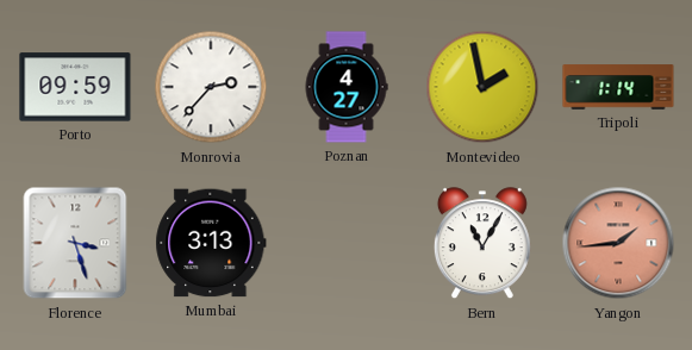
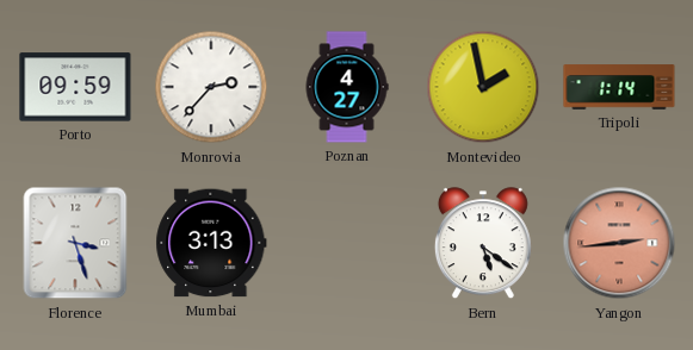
Bern: 11:05 -> 5:21
Yangon: 1:44 -> 2:44
